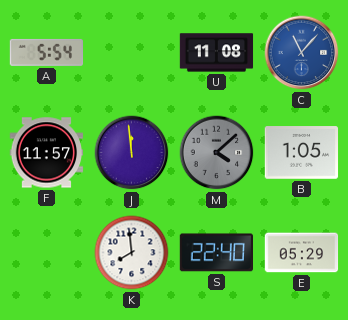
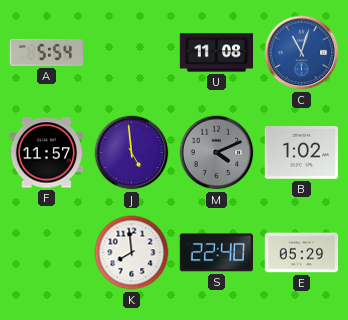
C: 11:07 -> 11:03
J: 11:59 -> 4:59
M: 4:08 -> 4:11
B: 1:05 -> 1:02
